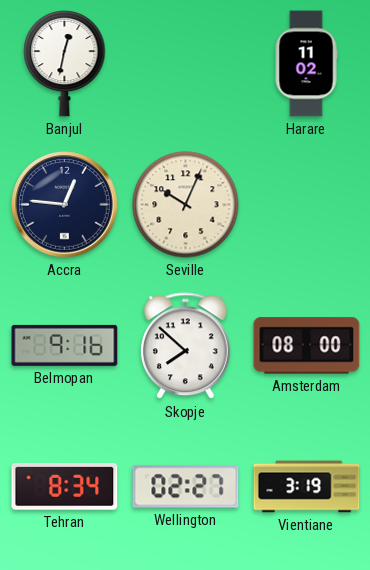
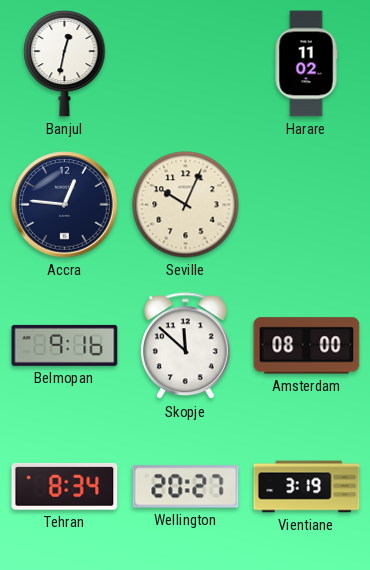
Skopje: 7:52 -> 11:52
Wellington: 02:27 -> 20:27
